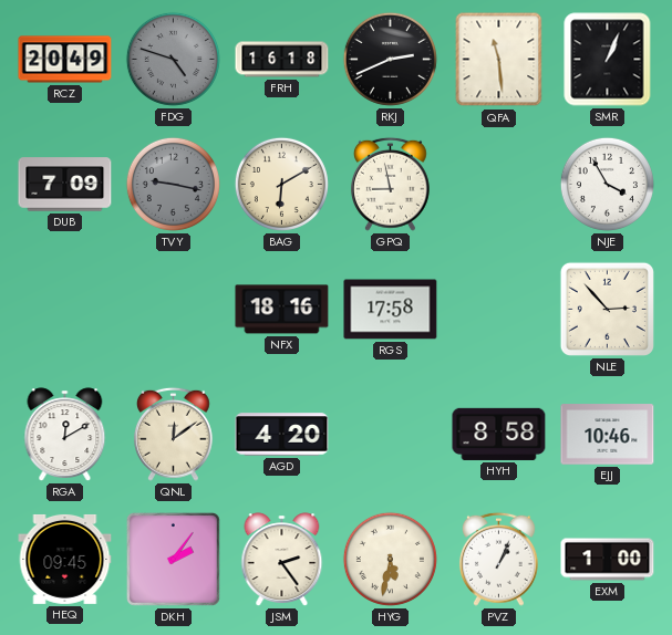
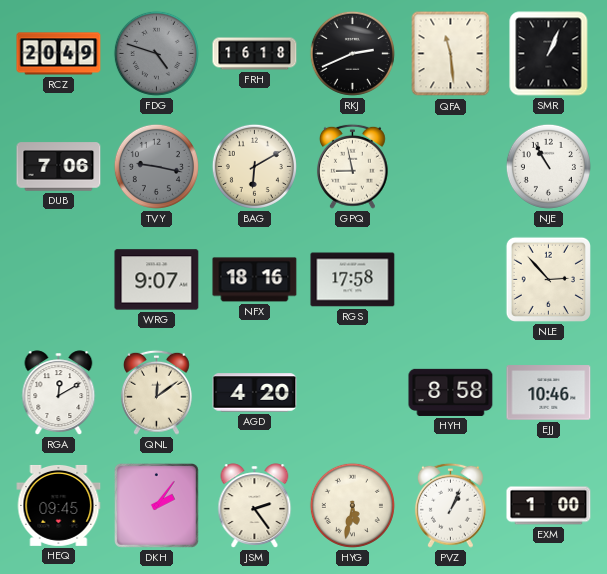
DUB: 7:09 -> 7:06
NJE: 3:55 -> 10:55
WRG: none -> 9:07
